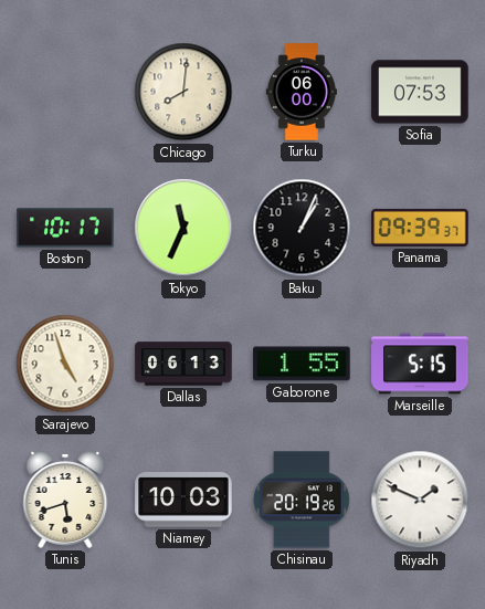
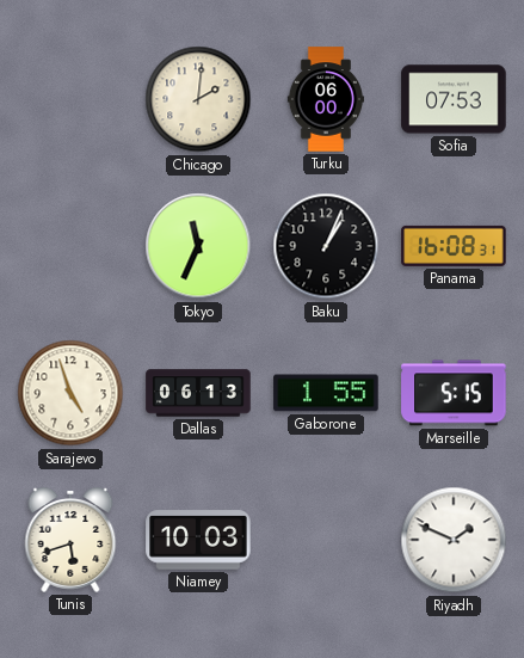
Chicago: 8:01 -> 2:01
Boston: 10:17 -> none
Panama: 09:39 -> 16:08
Chisinau: 20:19 -> none
